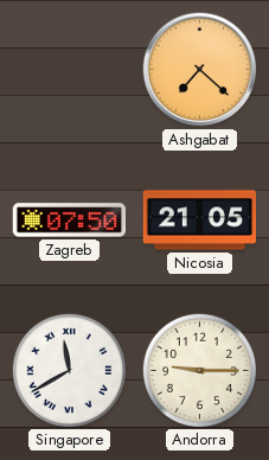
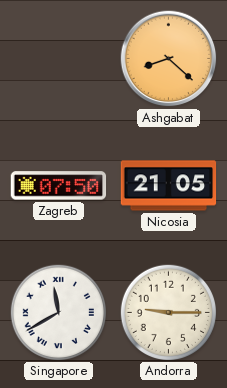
Ashgabat: 7:22 -> 8:22
